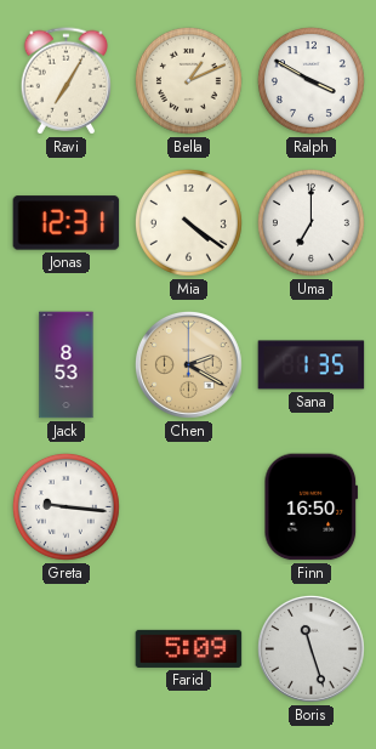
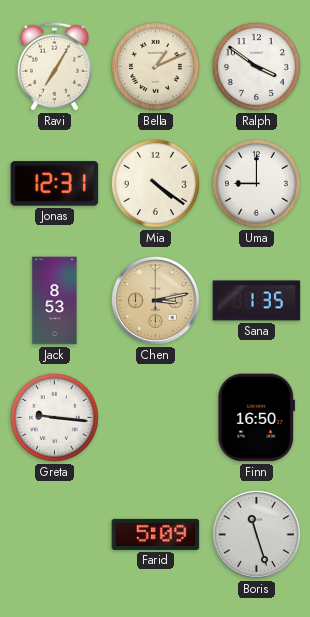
Ralph: 3:50 -> 3:51
Uma: 7:00 -> 9:00
Chen: 2:20 -> 3:13
